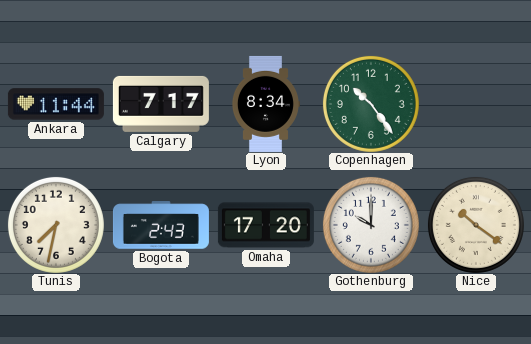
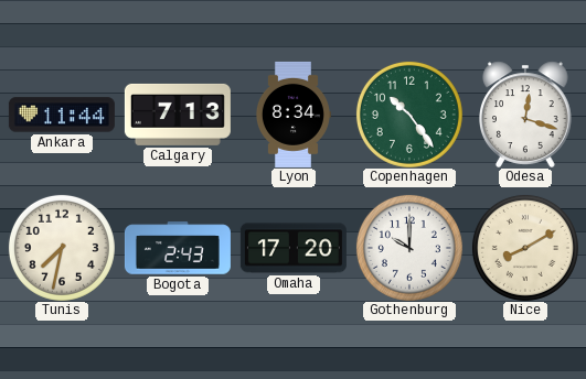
Calgary: 7:17 -> 7:13
Odesa: none -> 12:18
Nice: 10:21 -> 8:10
